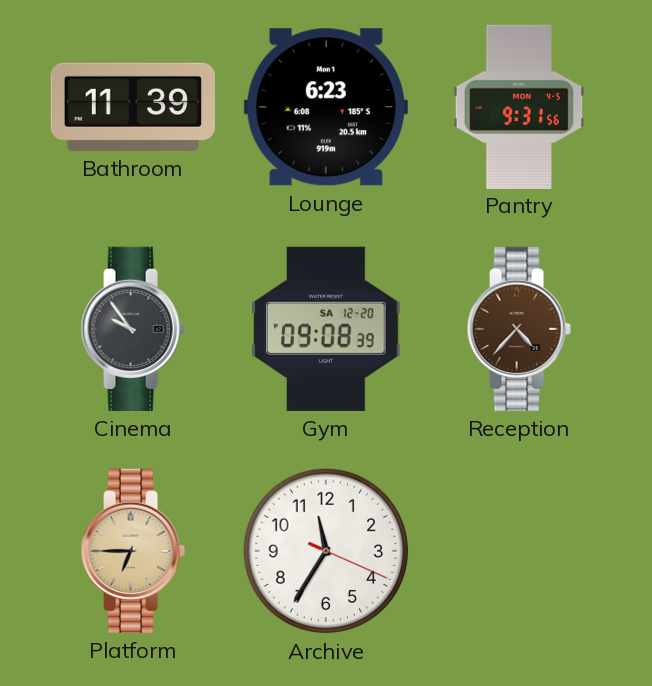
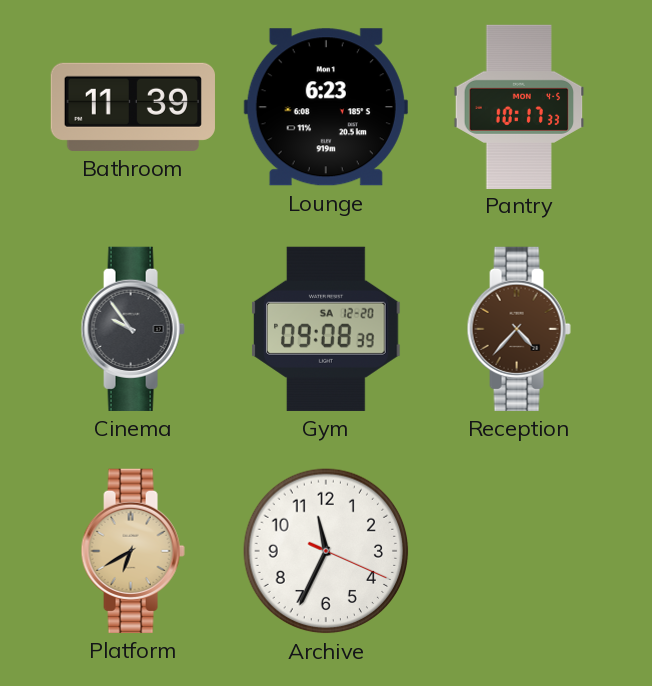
Pantry: 9:31 -> 10:17
Platform: 6:45 -> 6:40
Archive: 11:35 -> 11:34
